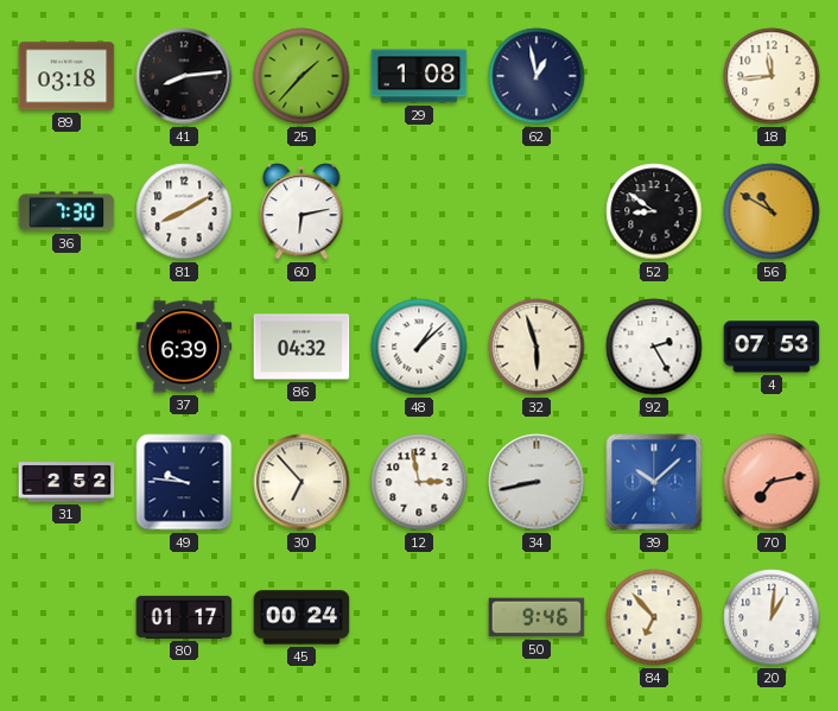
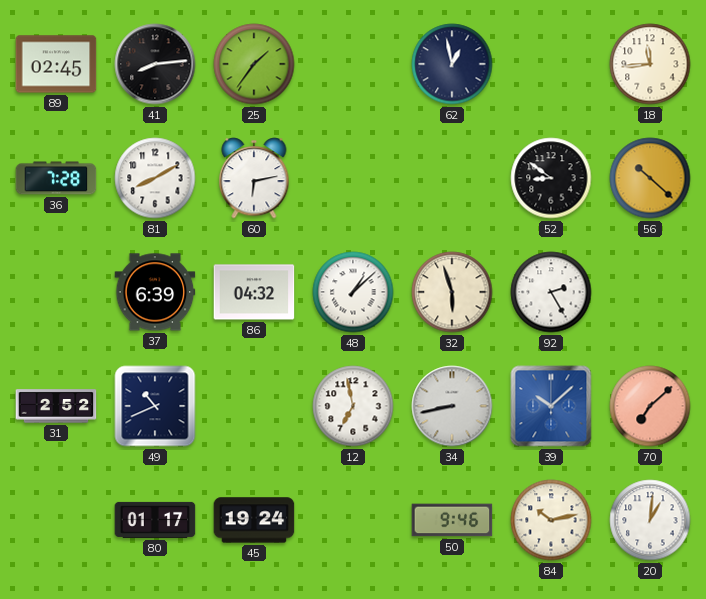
89: 03:18 -> 02:45
25: 1:37 -> 1:36
29: 1:08 -> none
36: 7:30 -> 7:28
56: 10:50 -> 10:22
4: 07:53 -> none
49: 9:46 -> 10:41
30: 6:53 -> none
12: 2:58 -> 6:58
70: 7:13 -> 7:08
45: 00:24 -> 19:24
84: 6:53 -> 10:13
